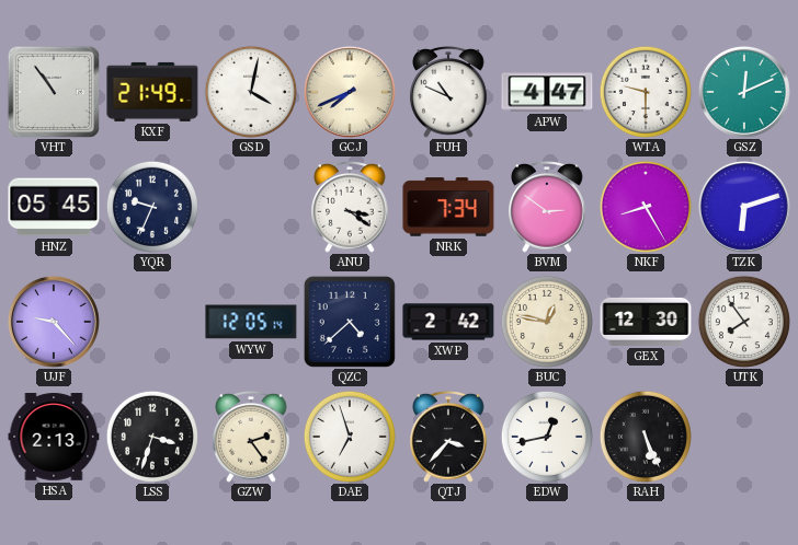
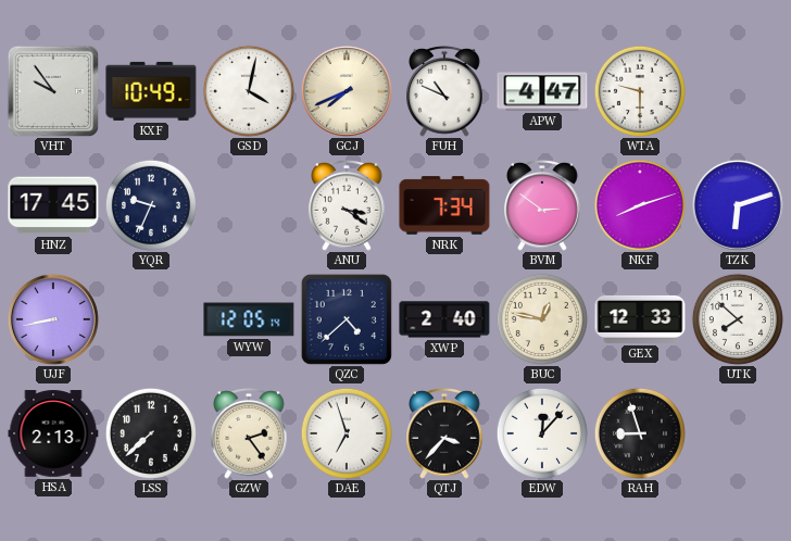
VHT: 10:54 -> 9:54
KXF: 21:49 -> 10:49
GSZ: 12:11 -> none
HNZ: 05:45 -> 17:45
NKF: 8:25 -> 8:12
UJF: 9:23 -> 8:43
XWP: 2:42 -> 2:40
GEX: 12:30 -> 12:33
UTK: 7:54 -> 7:52
LSS: 3:33 -> 7:38
EDW: 12:43 -> 12:07
RAH: 5:26 -> 8:57
